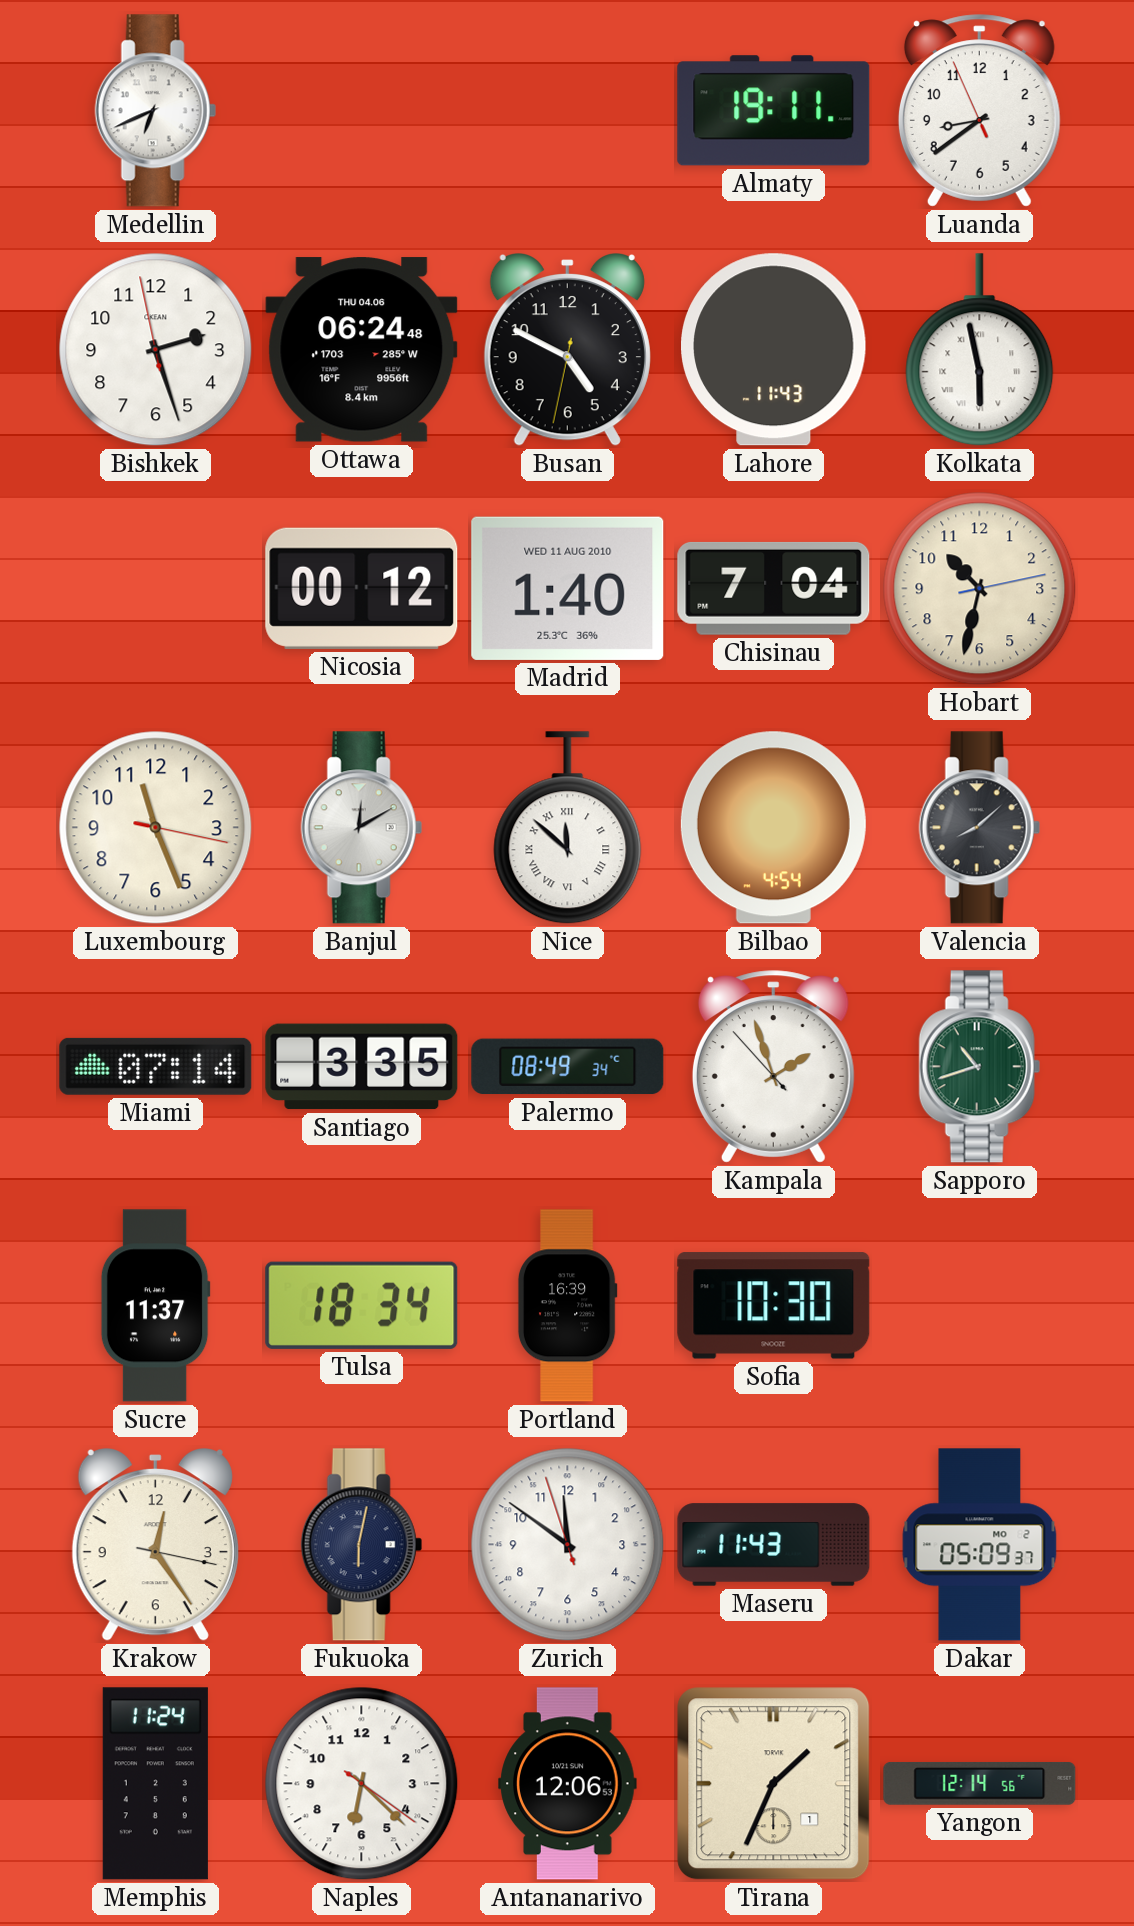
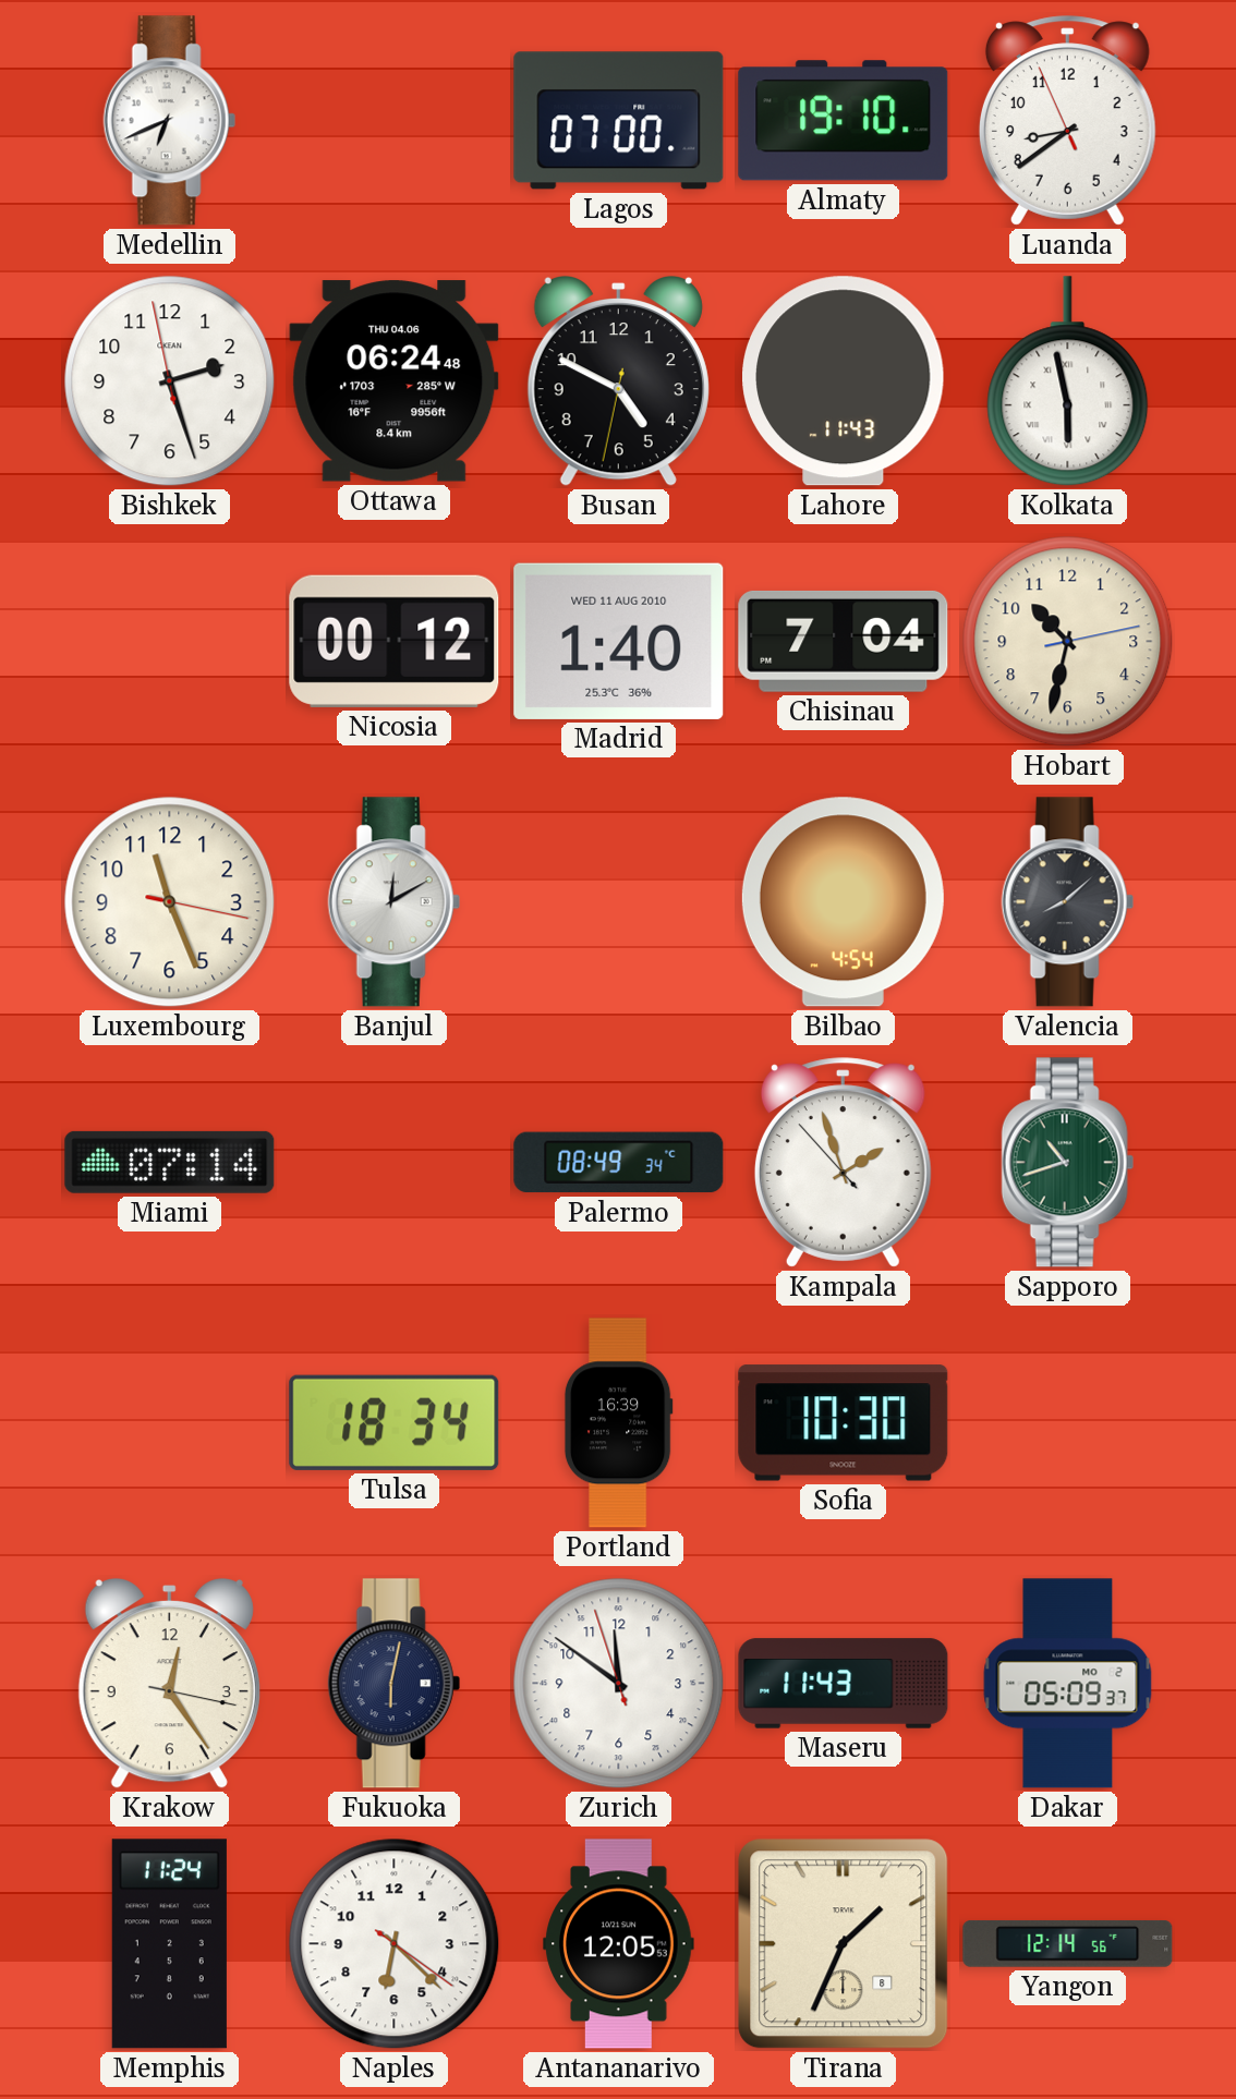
Lagos: none -> 07:00
Almaty: 19:11 -> 19:10
Nice: 11:52 -> none
Santiago: 3:35 -> none
Sucre: 11:37 -> none
Antananarivo: 12:06 -> 12:05
Tirana date: 1 -> 8
